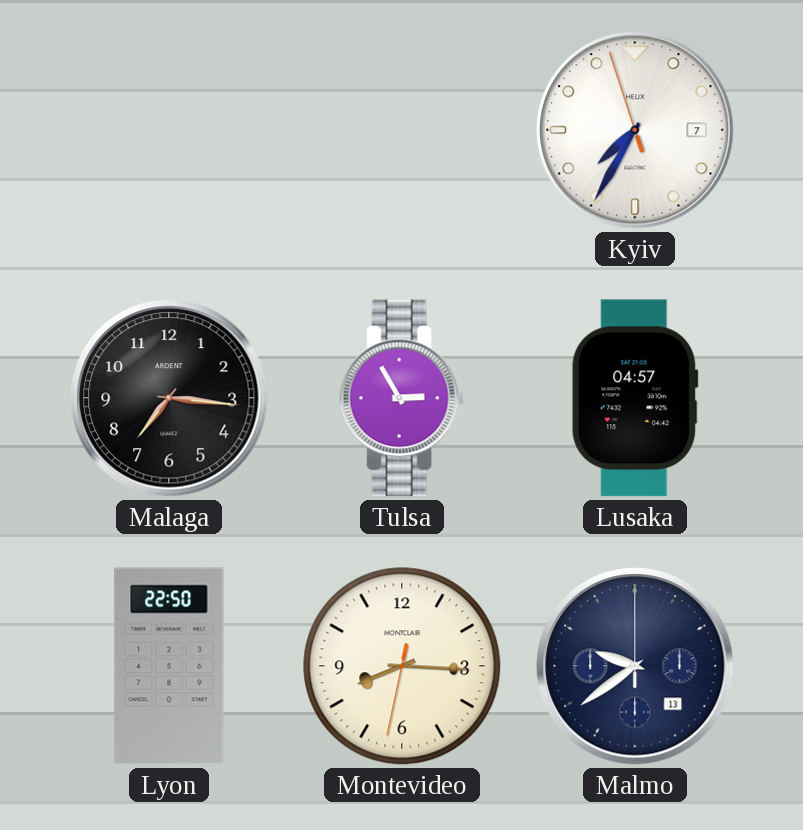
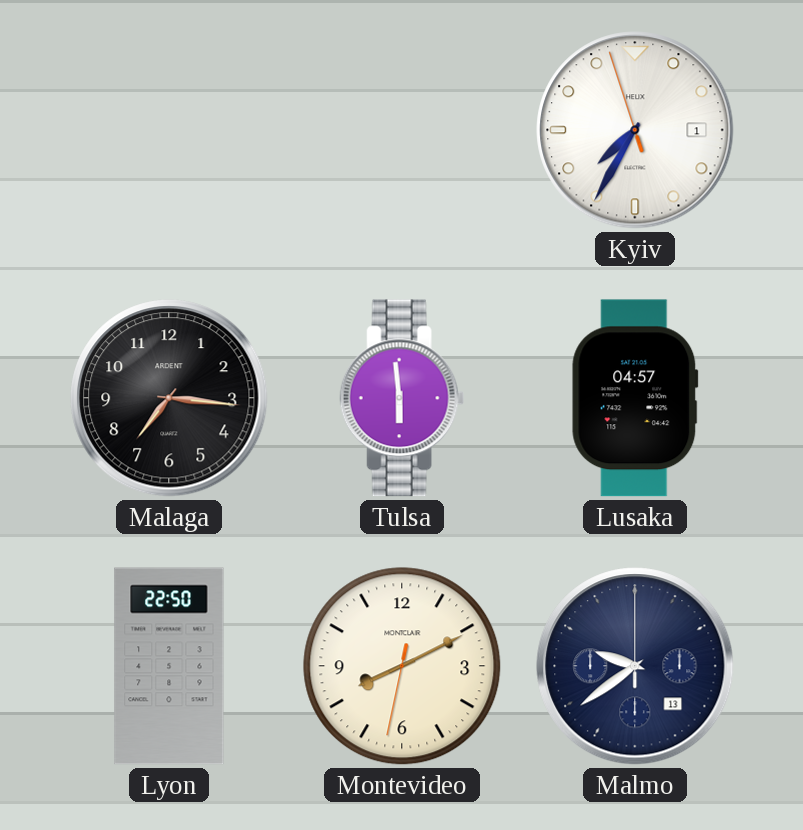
Kyiv date: 7 -> 1
Tulsa: 2:55 -> 5:59
Montevideo: 8:15 -> 8:10
